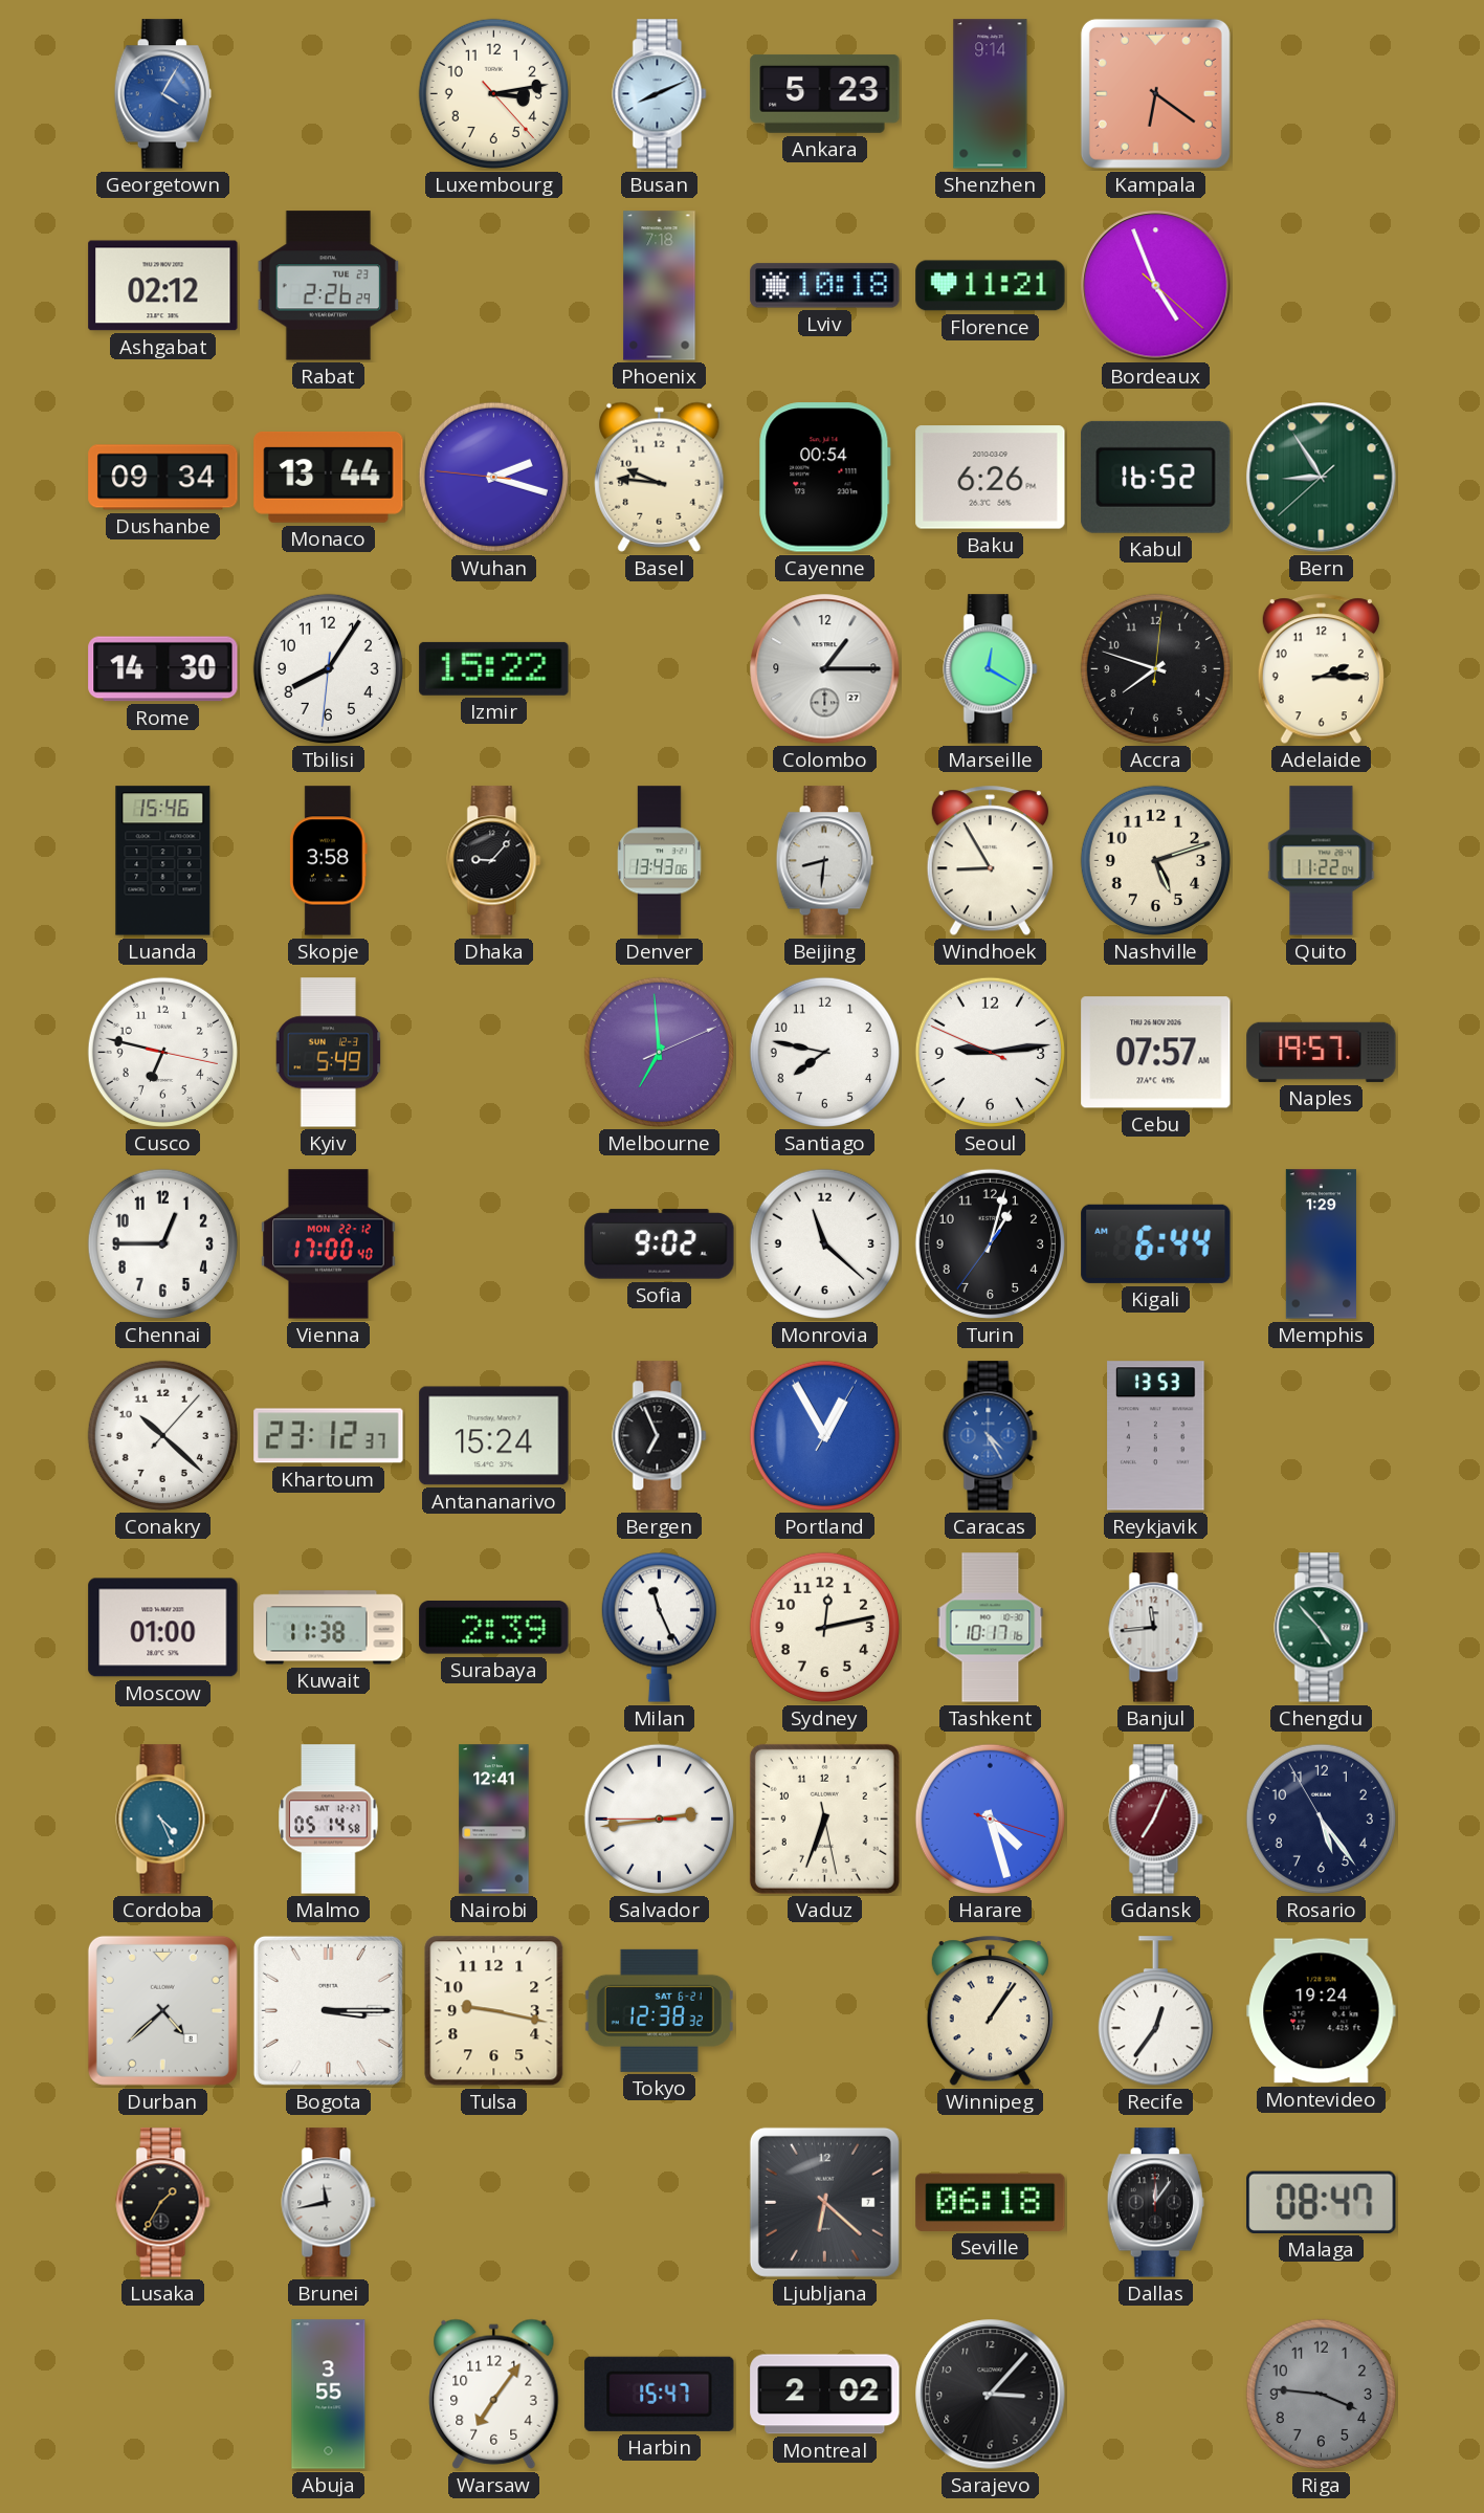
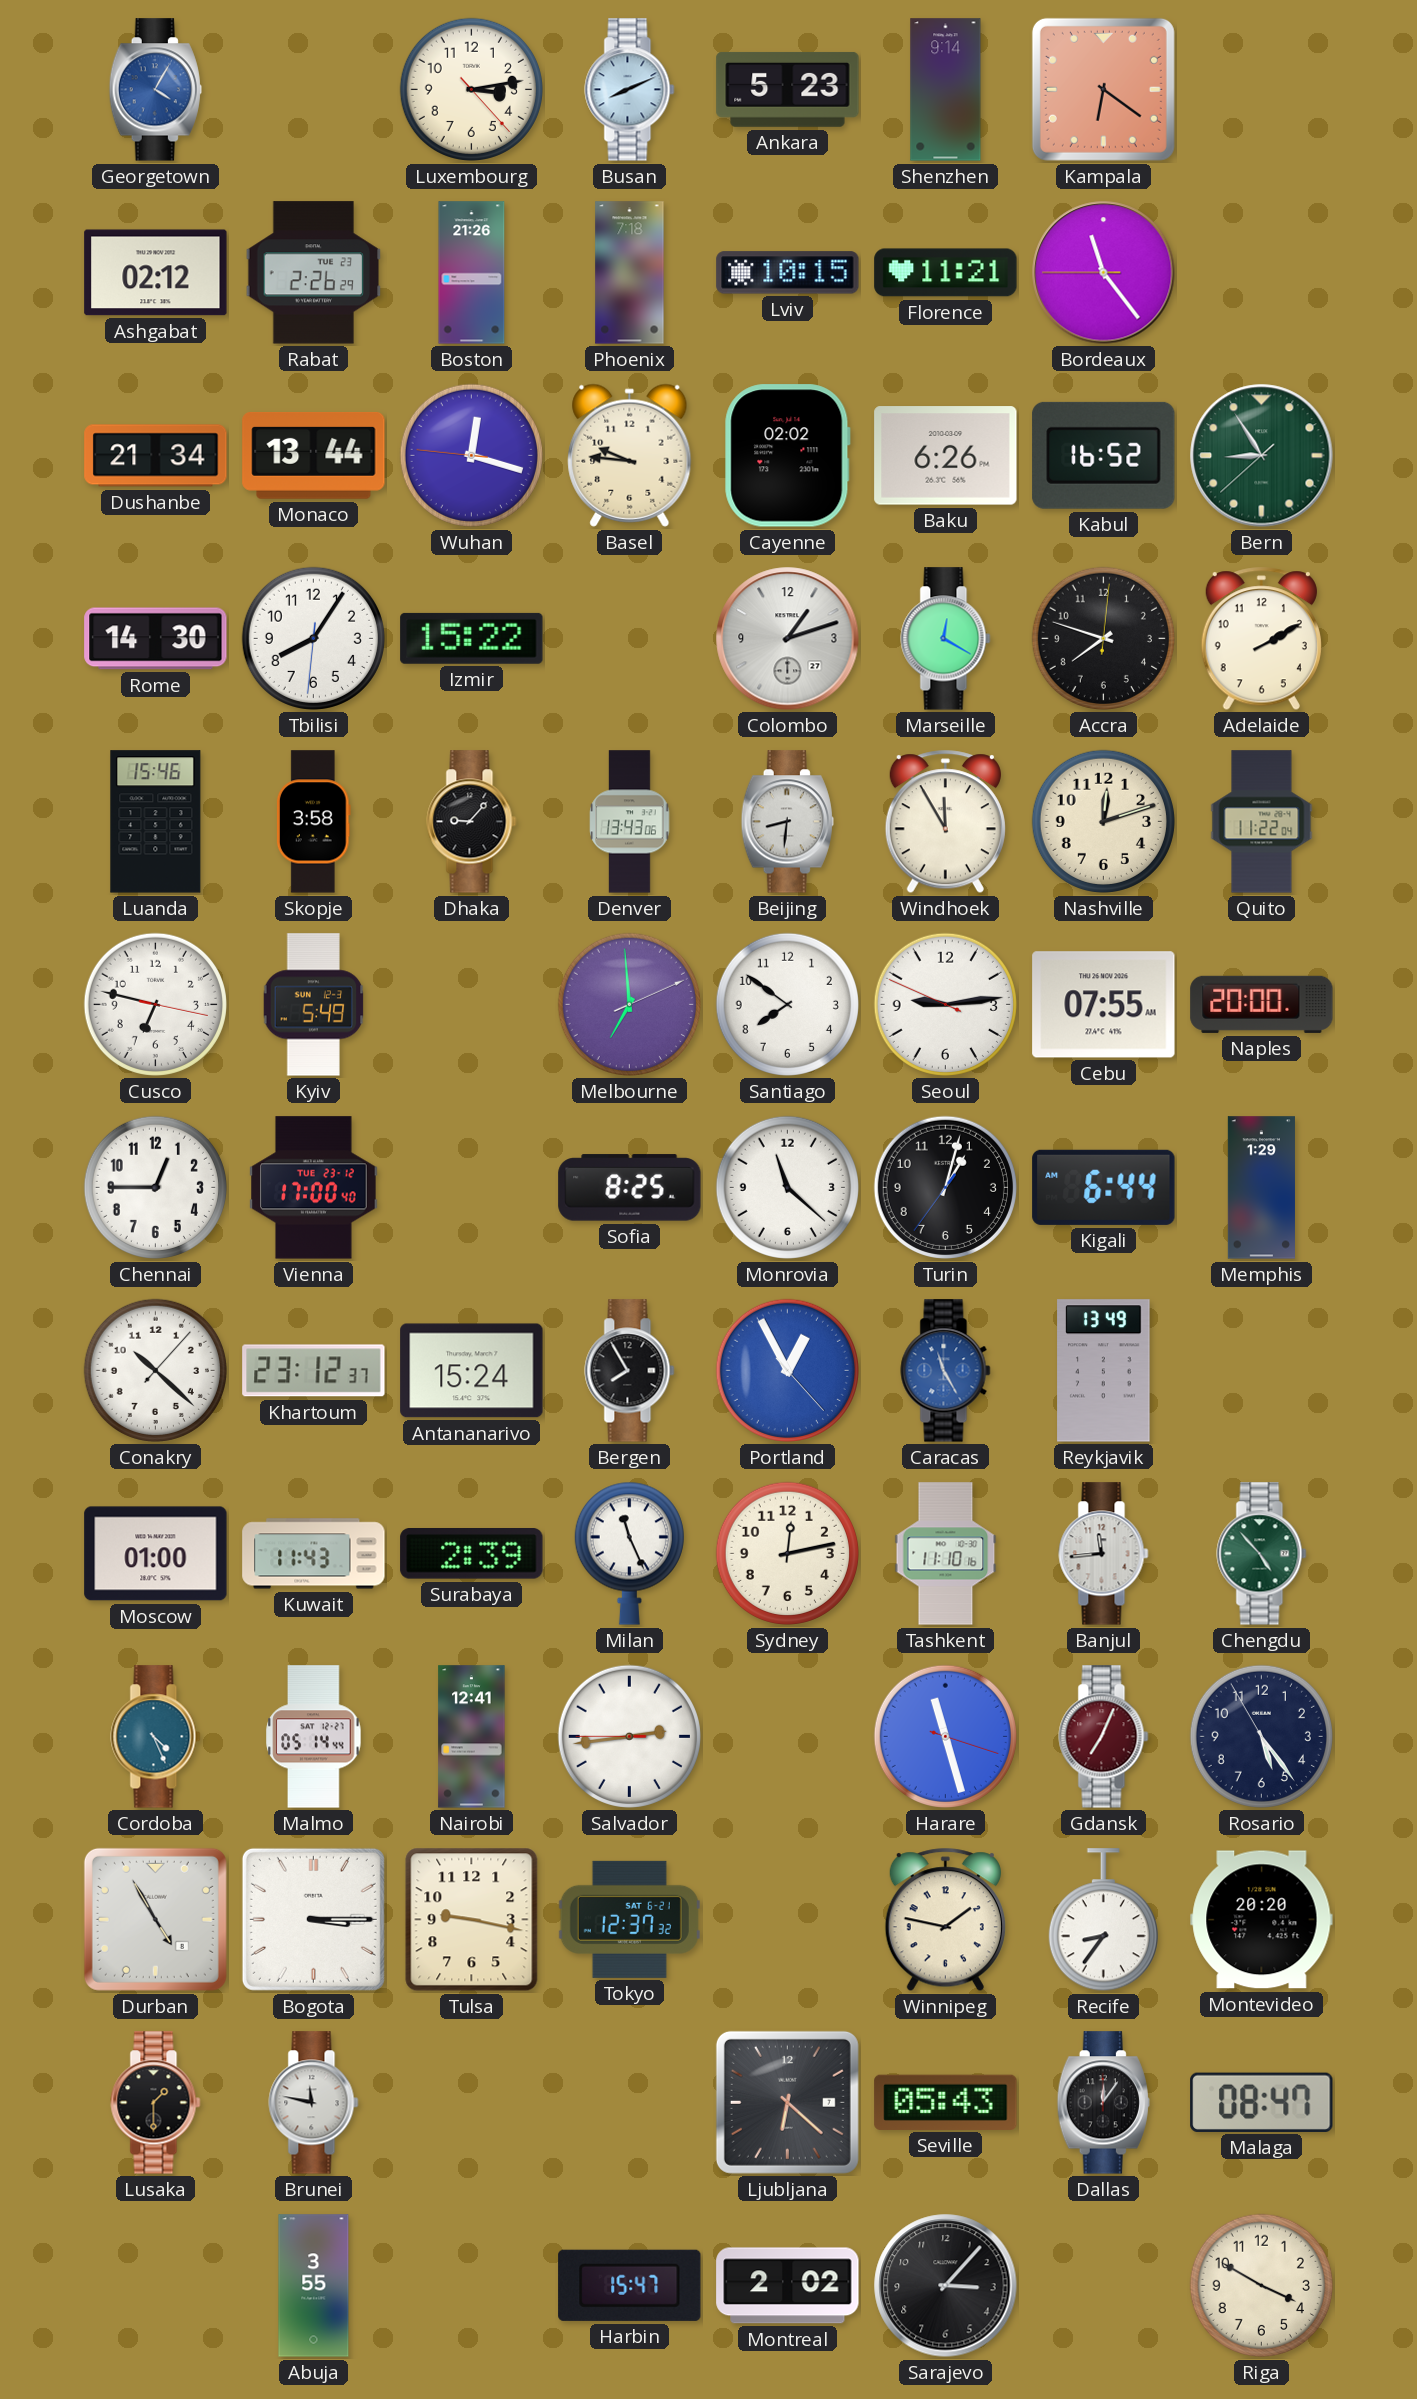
Boston: none -> 21:26
Lviv: 10:18 -> 10:15
Bordeaux: 4:56 -> 11:23
Dushanbe: 09:34 -> 21:34
Wuhan: 2:17 -> 12:17
Cayenne: 00:54 -> 02:02
Colombo: 1:15 -> 1:12
Adelaide: 2:15 -> 2:10
Windhoek: 8:55 -> 11:55
Nashville: 5:12 -> 12:12
Santiago: 7:47 -> 7:51
Cebu: 07:57 -> 07:55
Naples: 19:57 -> 20:00
Vienna date: MON 22-12 -> TUE 23-12
Sofia: 9:02 -> 8:25
Bergen: 6:56 -> 7:55
Portland: 12:55:05 -> 12:55:23
Caracas: 4:25 -> 11:25
Reykjavik: 13:53 -> 13:49
Kuwait: 11:38 -> 11:43
Tashkent: 10:17 -> 11:10
Malmo: 05:14:58 -> 05:14:44
Vaduz: 6:33 -> none
Harare: 4:27 -> 11:27
Durban: 4:38 -> 4:55
Tokyo: 12:38 -> 12:37
Winnipeg: 1:06 -> 1:47
Recife: 12:36 -> 8:36
Montevideo: 19:24 -> 20:20
Lusaka: 1:35 -> 1:30
Brunei: 11:43 -> 11:47
Seville: 06:18 -> 05:43
Warsaw: 7:06 -> none
Riga: 3:46 -> 3:50
Riga dial: grey -> cream
